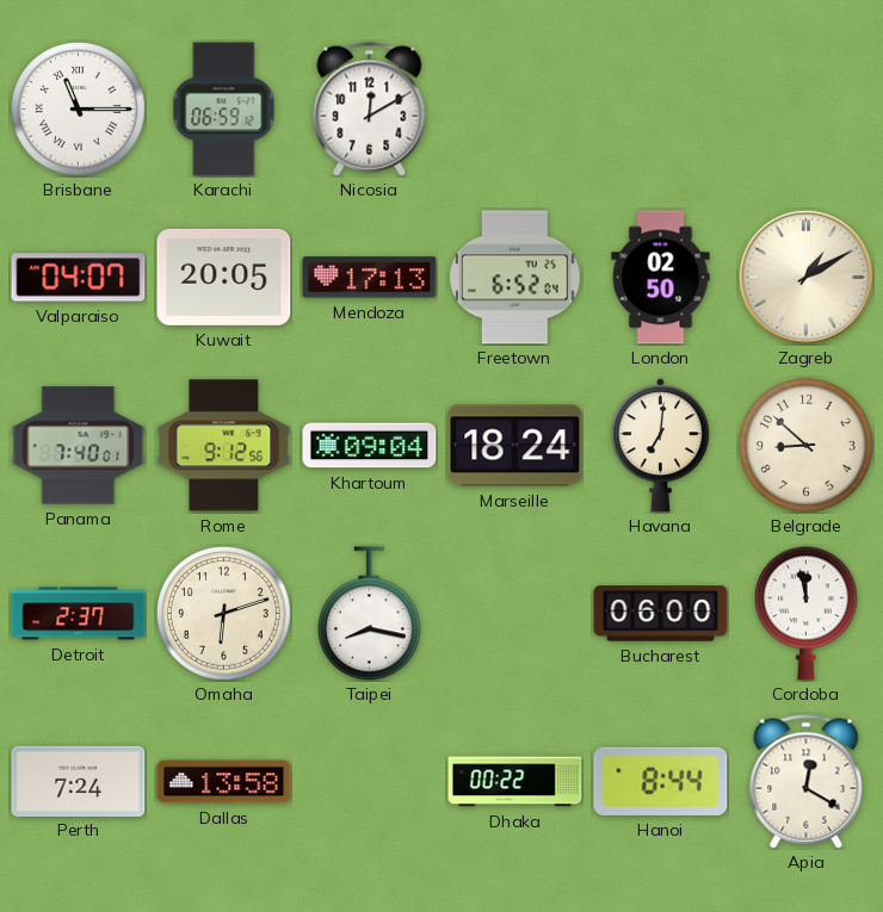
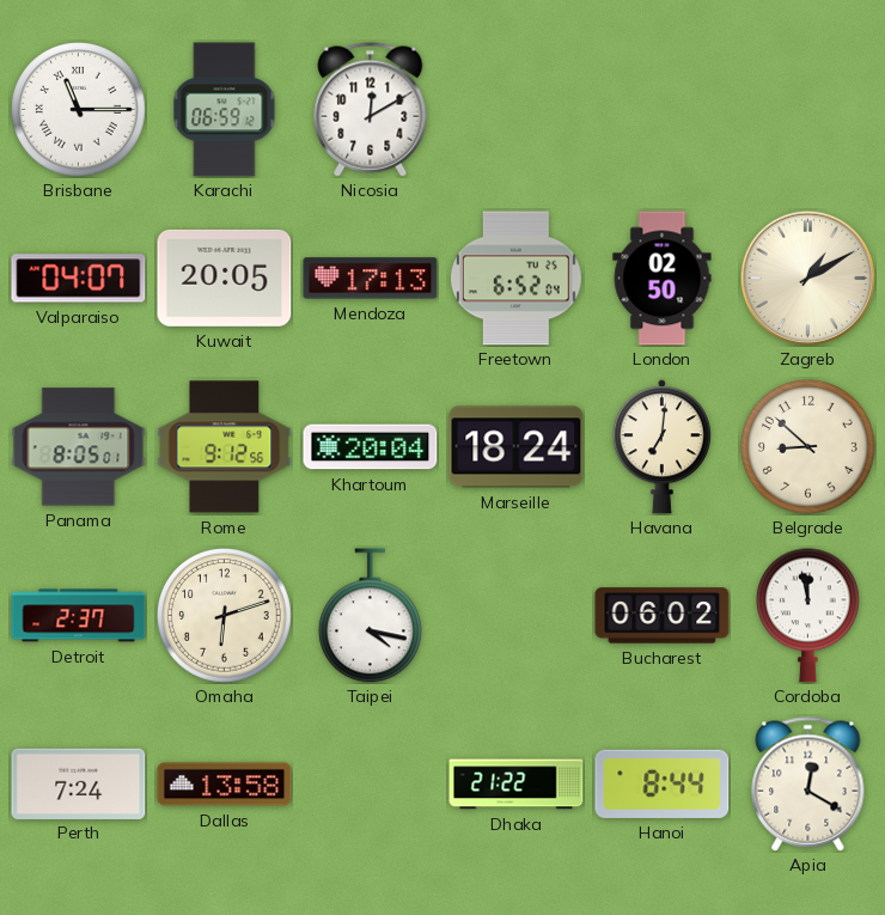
Panama: 7:40 -> 8:05
Khartoum: 09:04 -> 20:04
Taipei: 8:17 -> 4:17
Bucharest: 06:00 -> 06:02
Dhaka: 00:22 -> 21:22
